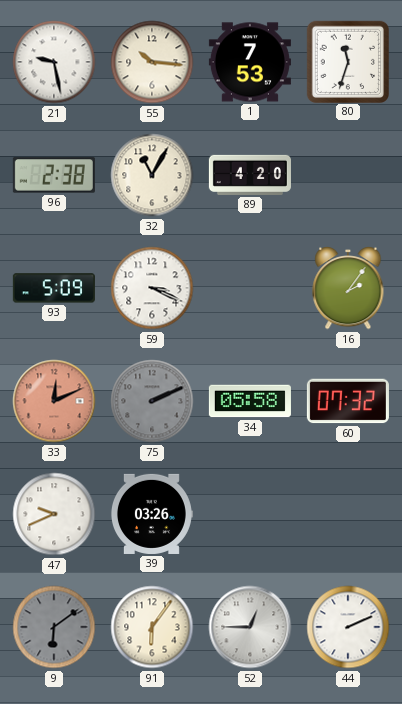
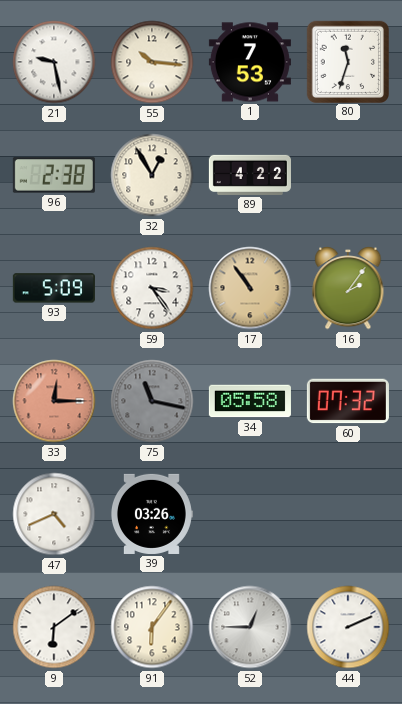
32: 11:05 -> 12:55
89: 4:20 -> 4:22
59: 3:19 -> 3:24
17: none -> 10:54
33: 12:11 -> 12:15
75: 2:11 -> 11:17
47: 9:41 -> 4:41
9 dial: grey -> white
